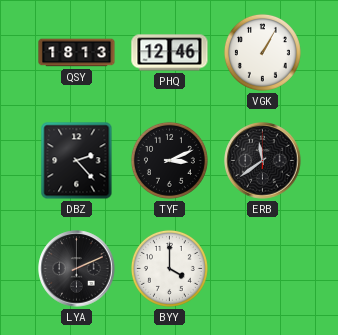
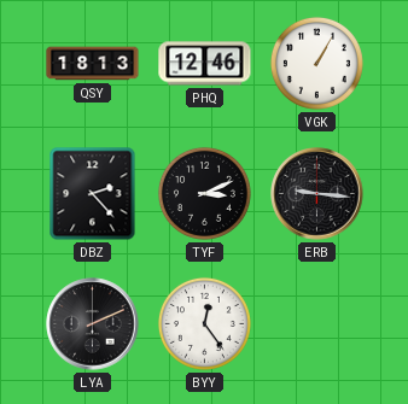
ERB: 11:39 -> 9:16
BYY: 4:00 -> 12:24
